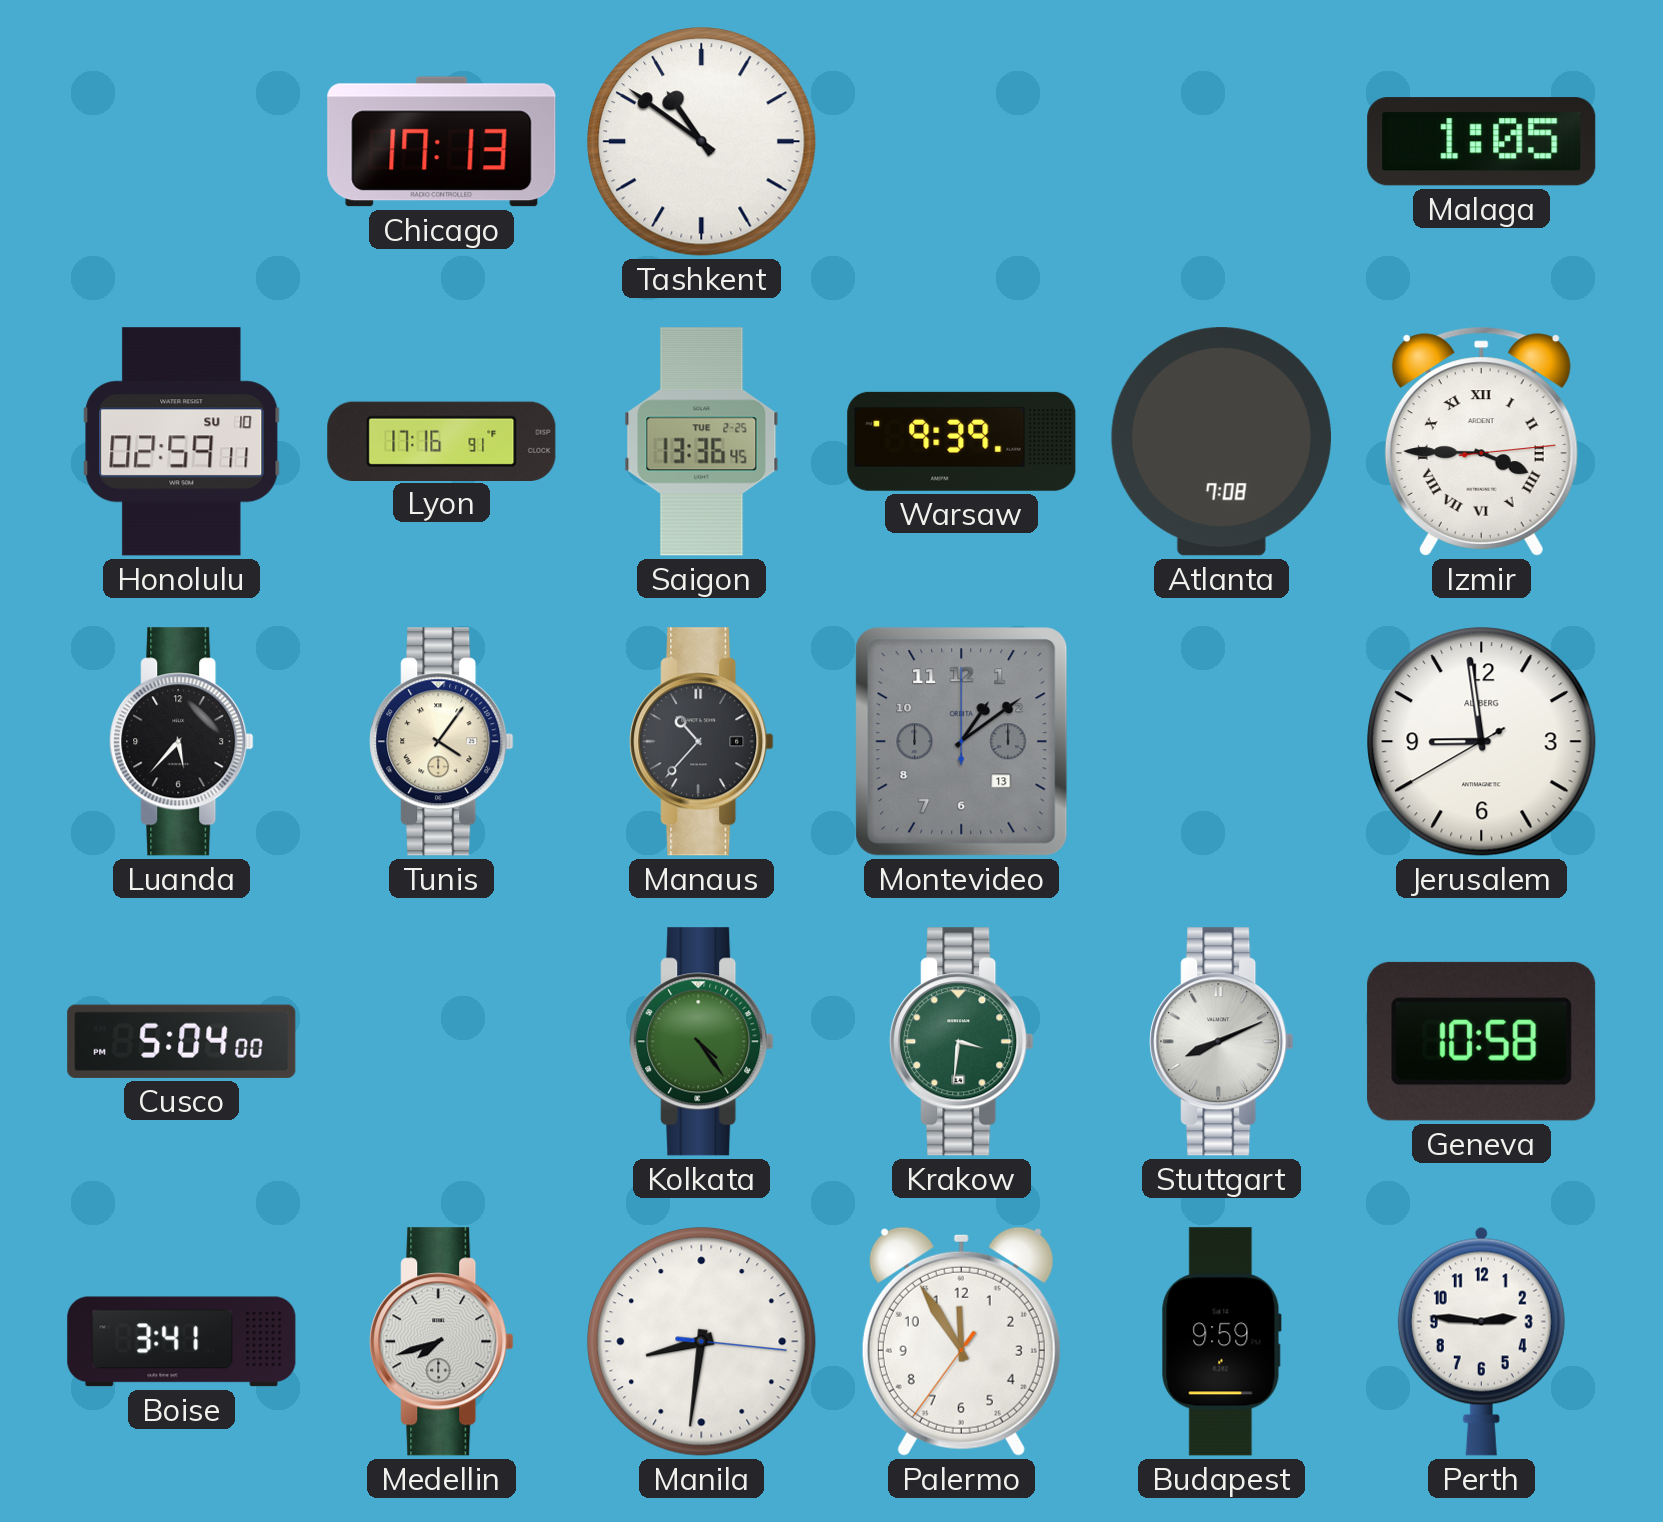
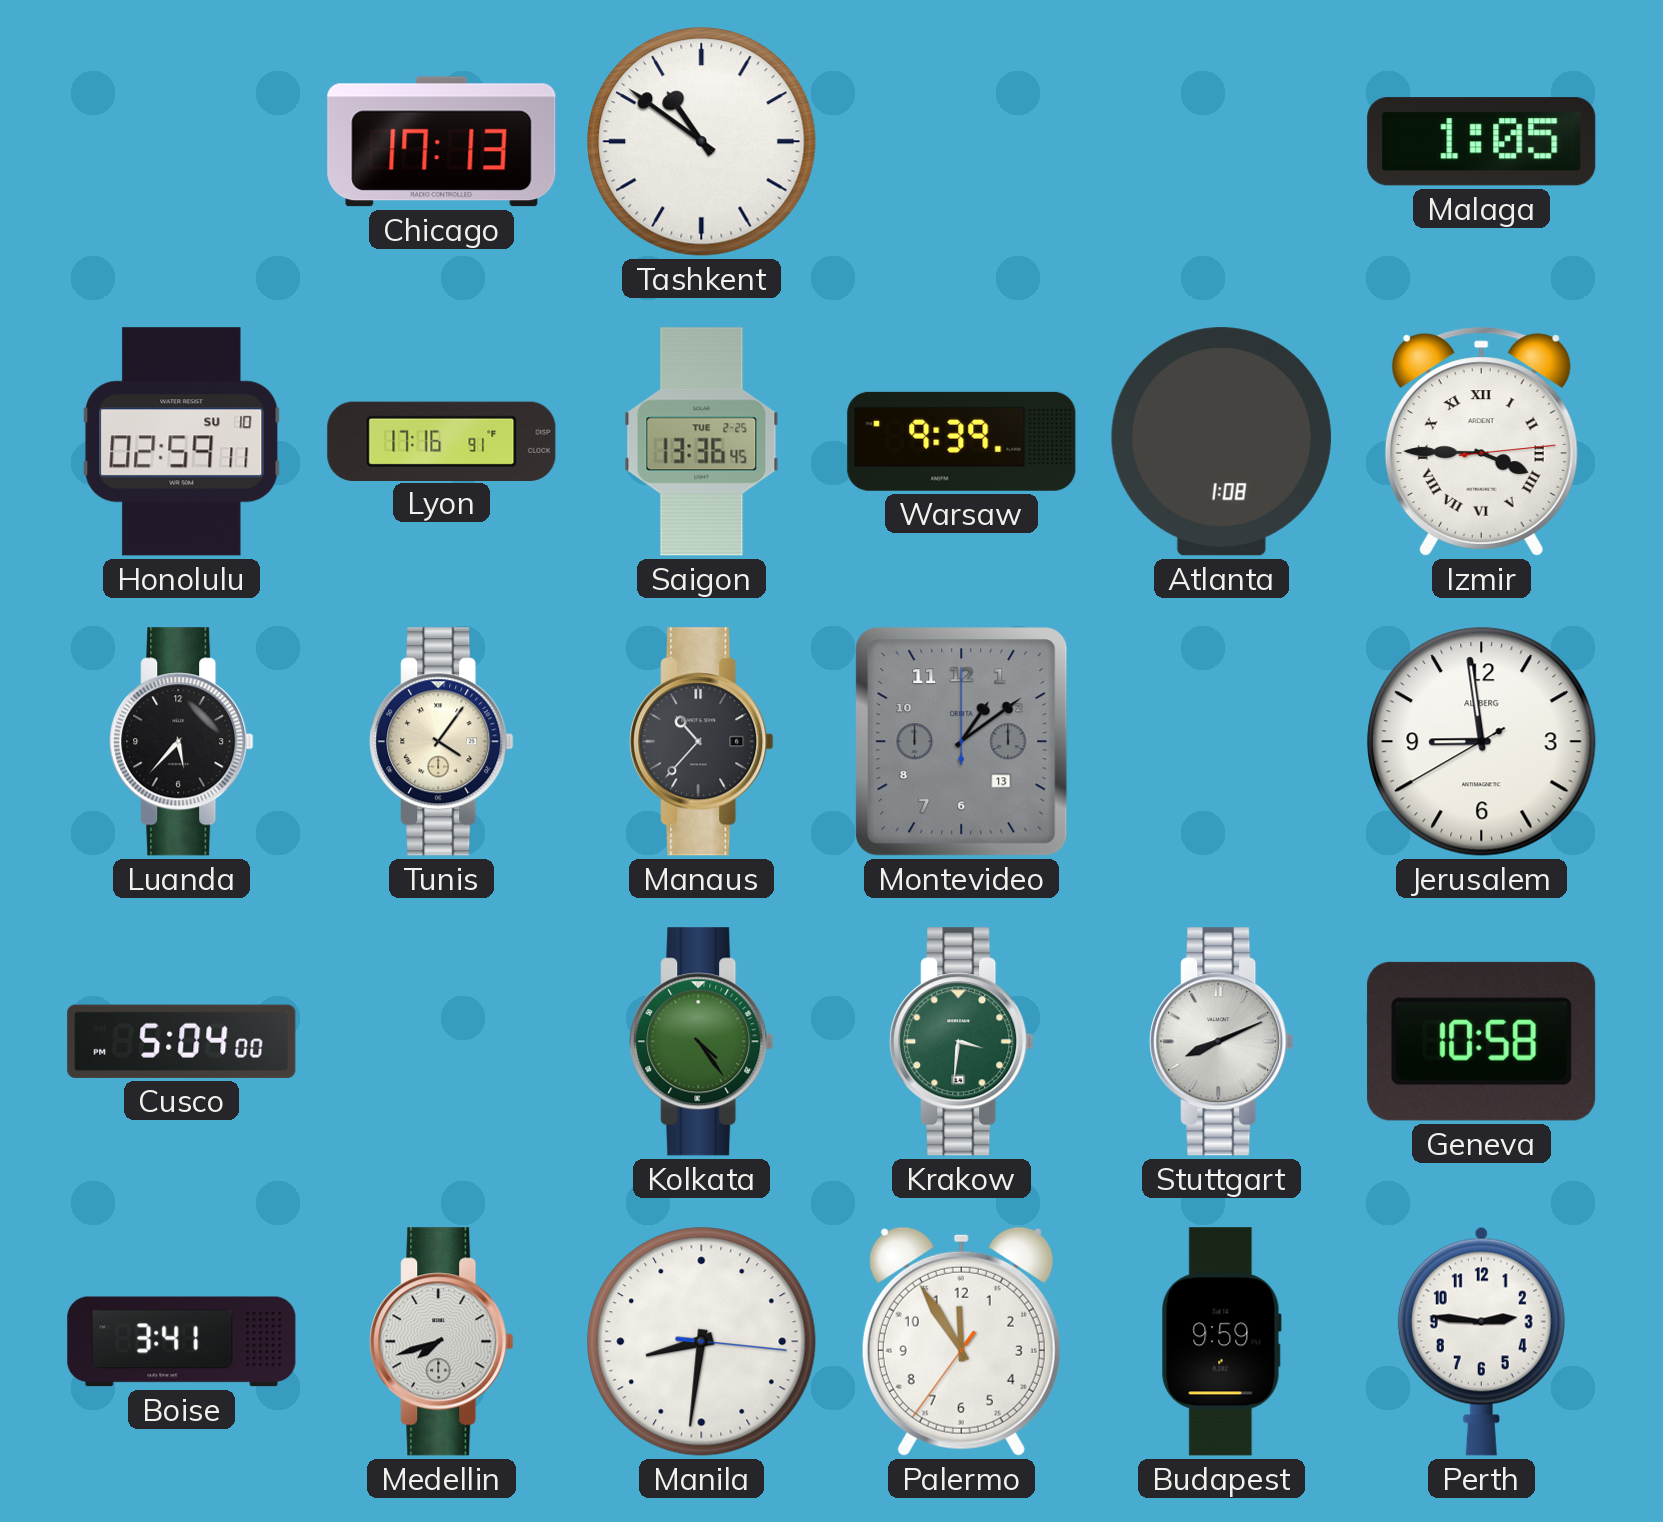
Atlanta: 7:08 -> 1:08
